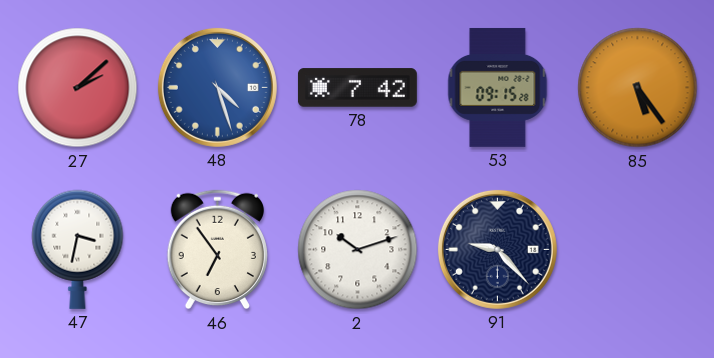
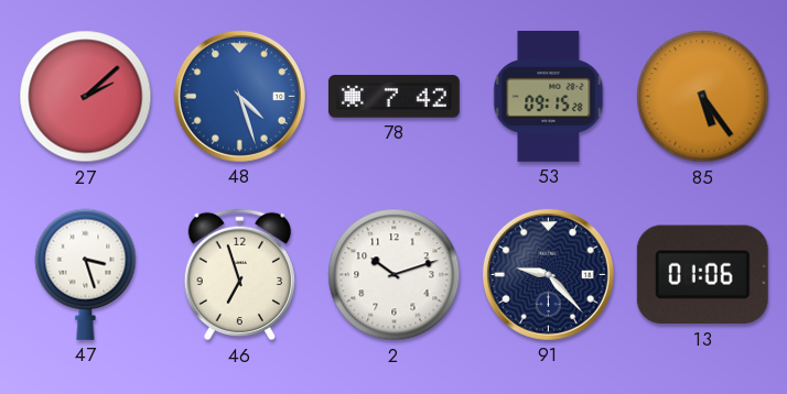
47: 3:32 -> 3:27
46: 6:54 -> 6:57
13: none -> 01:06
